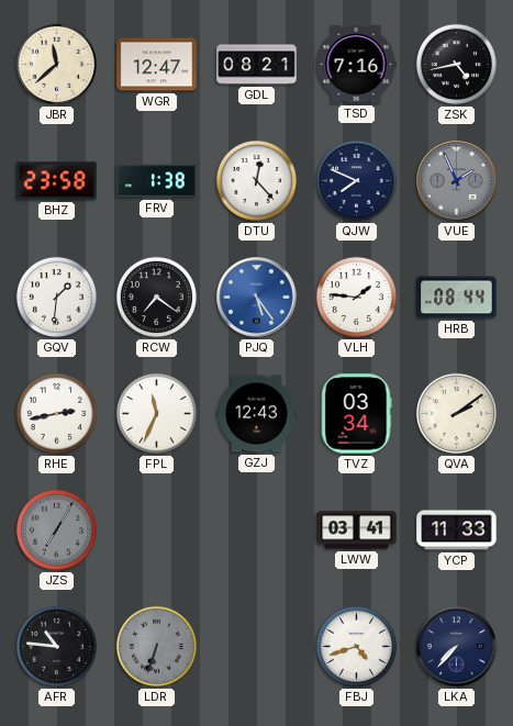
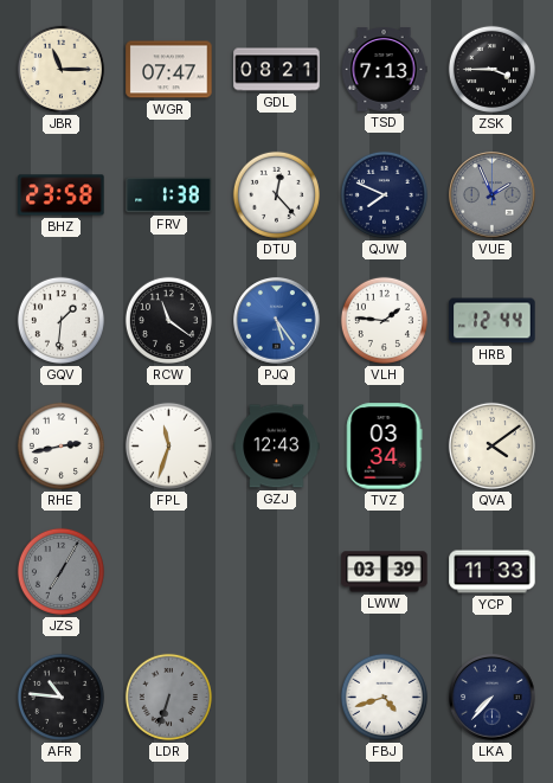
JBR: 11:38 -> 11:15
WGR: 12:47 -> 07:47
TSD: 7:16 -> 7:13
ZSK: 4:43 -> 3:45
RCW: 7:21 -> 11:21
HRB: 08:44 -> 12:44
FPL: 11:34 -> 11:33
QVA: 2:09 -> 4:09
LWW: 03:41 -> 03:39
